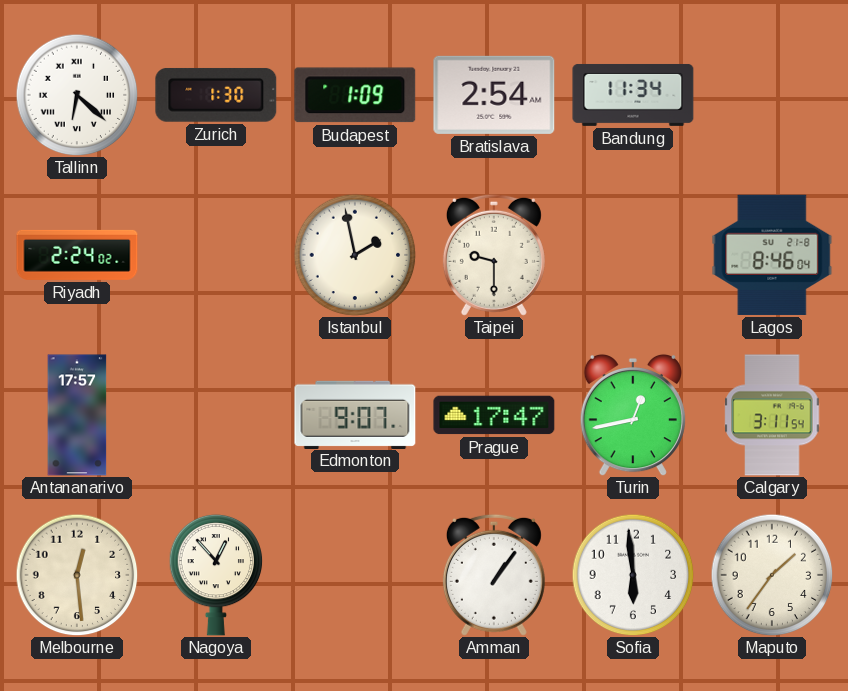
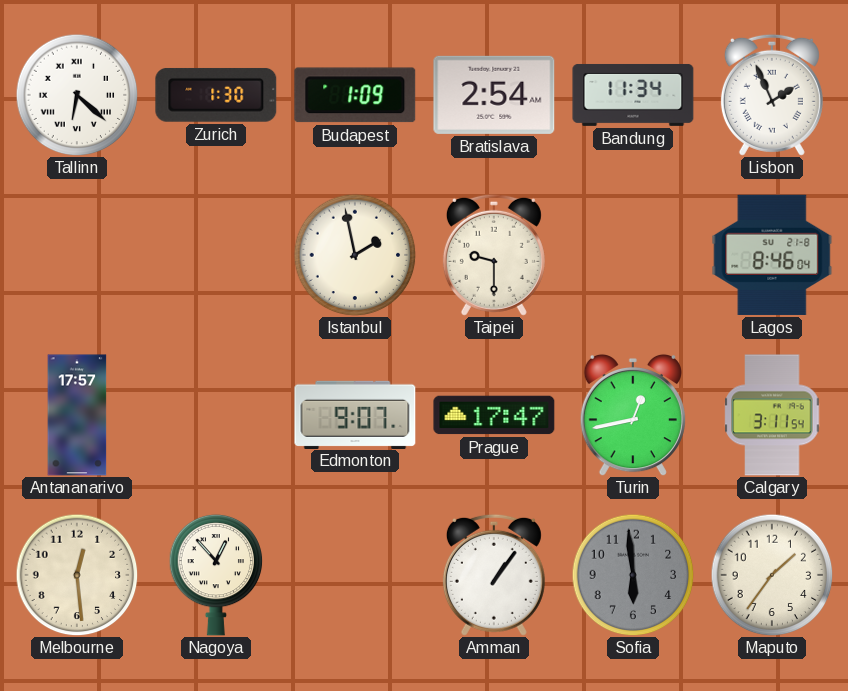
Lisbon: none -> 1:56
Riyadh: 2:24 -> none
Sofia dial: white -> grey
